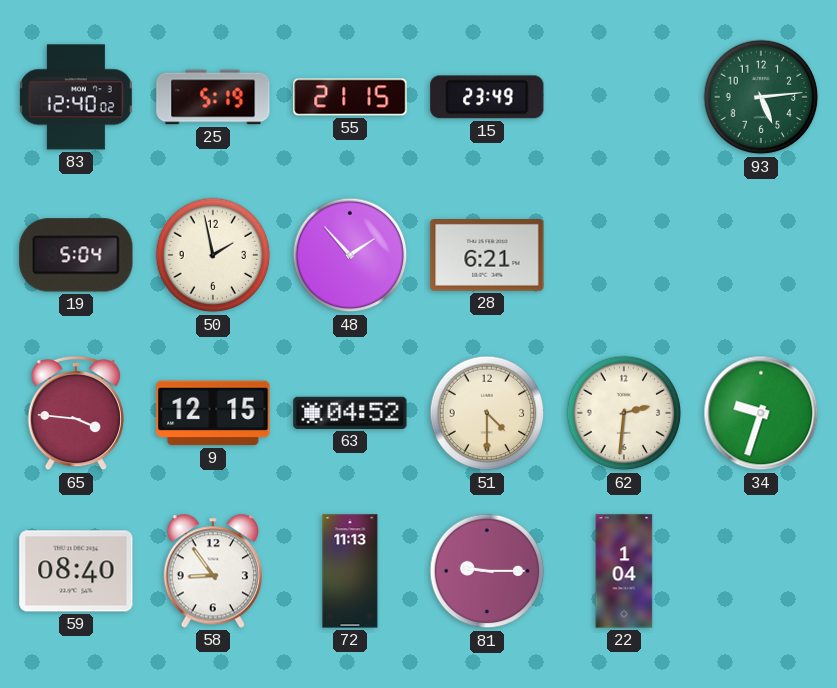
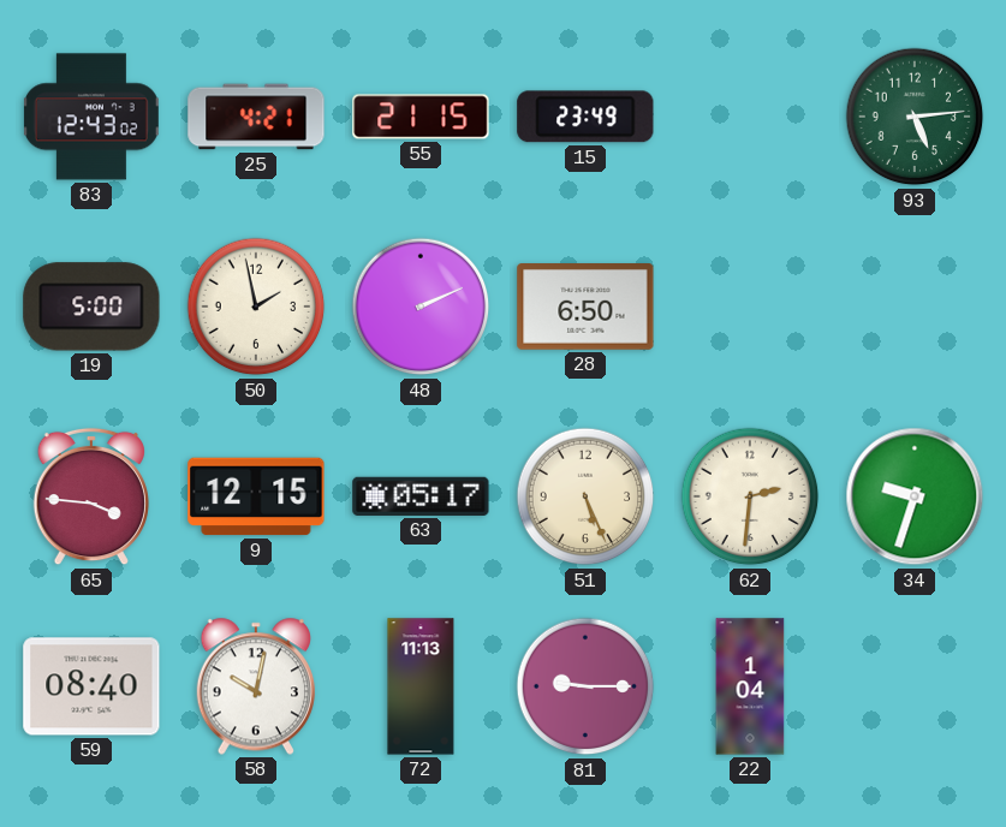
83: 12:40 -> 12:43
25: 5:19 -> 4:21
19: 5:04 -> 5:00
48: 1:53 -> 2:11
28: 6:21 -> 6:50
63: 04:52 -> 05:17
51: 4:30 -> 5:26
58: 8:54 -> 10:02
